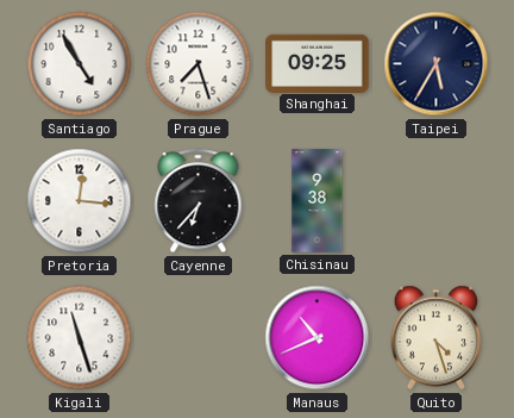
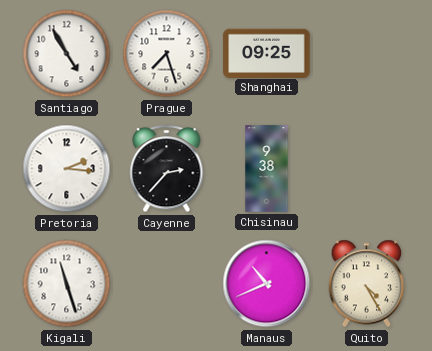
Taipei: 5:35 -> none
Pretoria: 12:16 -> 2:16
Cayenne: 6:37 -> 2:37
Quito: 4:27 -> 4:25
